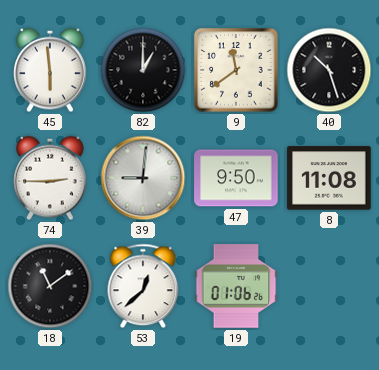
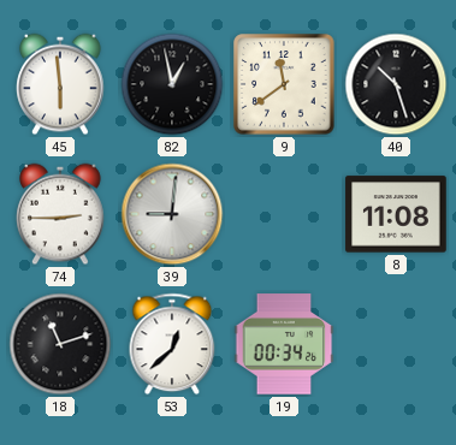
82: 1:00 -> 12:58
47: 9:50 -> none
18: 11:09 -> 11:12
19: 01:06 -> 00:34
